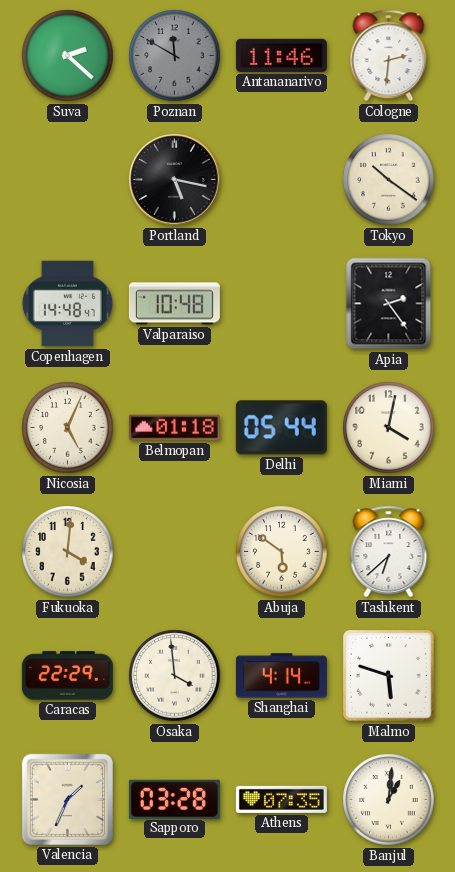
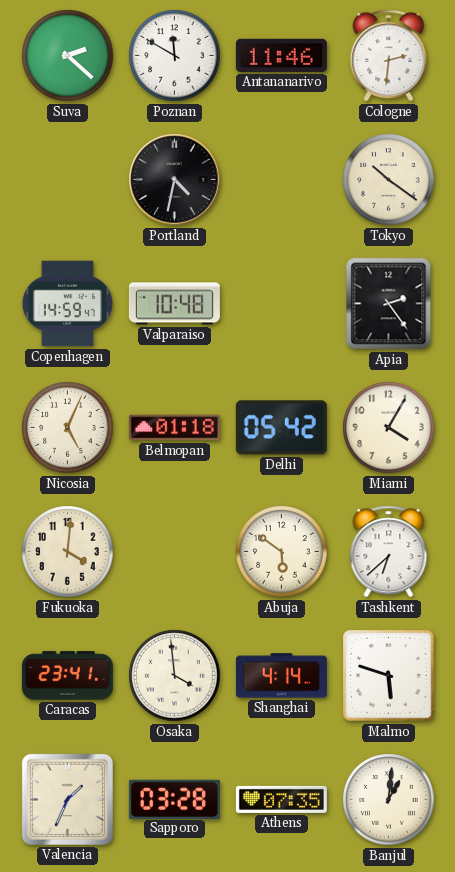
Poznan dial: grey -> white
Portland: 5:17 -> 4:32
Copenhagen: 14:48 -> 14:59
Delhi: 05:44 -> 05:42
Miami: 4:02 -> 4:05
Caracas: 22:29 -> 23:41
